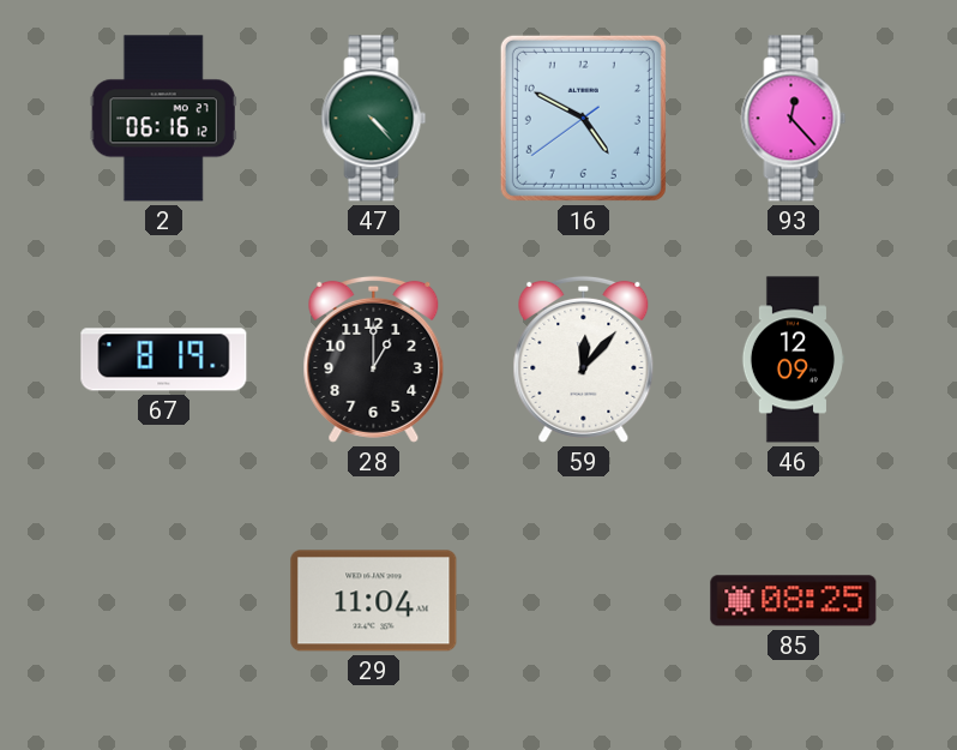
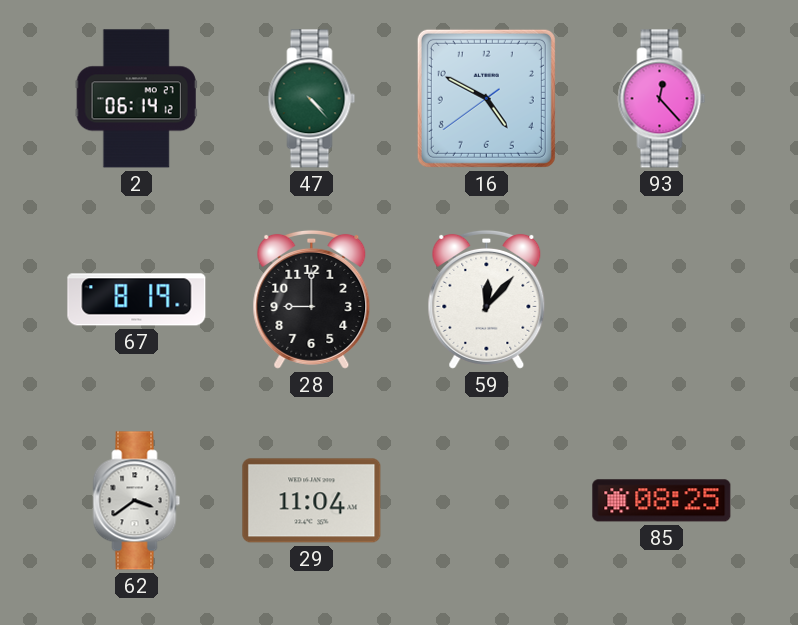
2: 06:16 -> 06:14
28: 1:00 -> 9:00
46: 12:09 -> none
62: none -> 3:39
